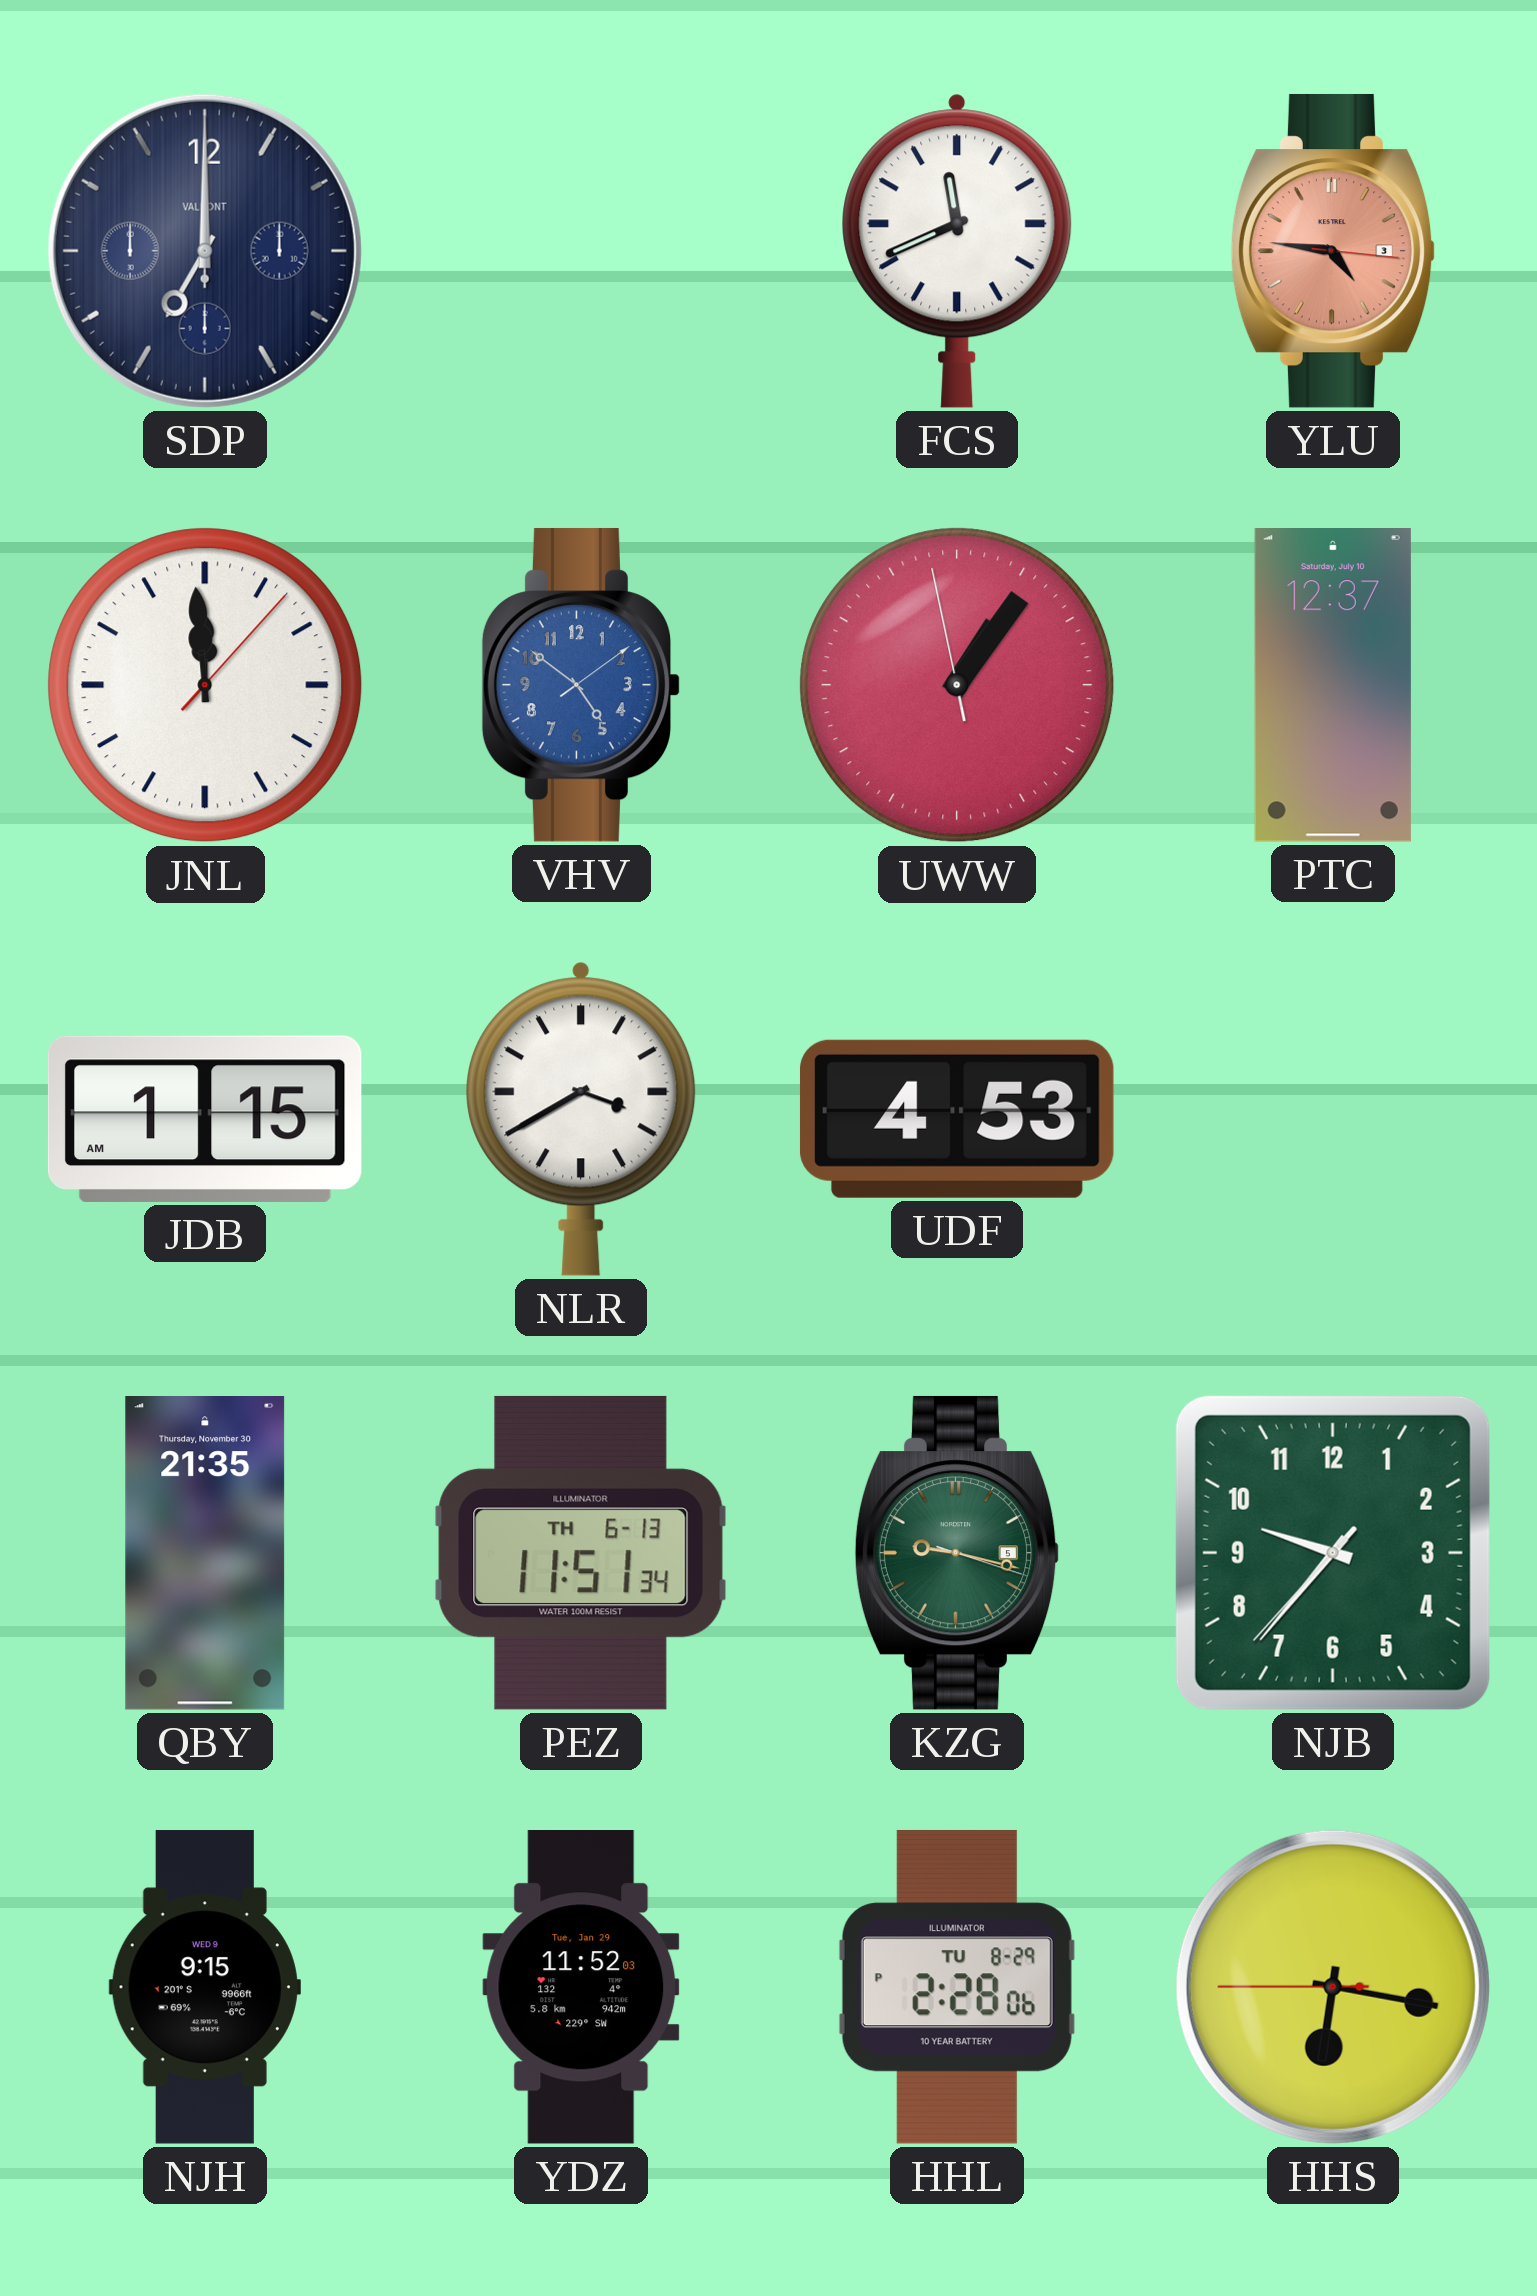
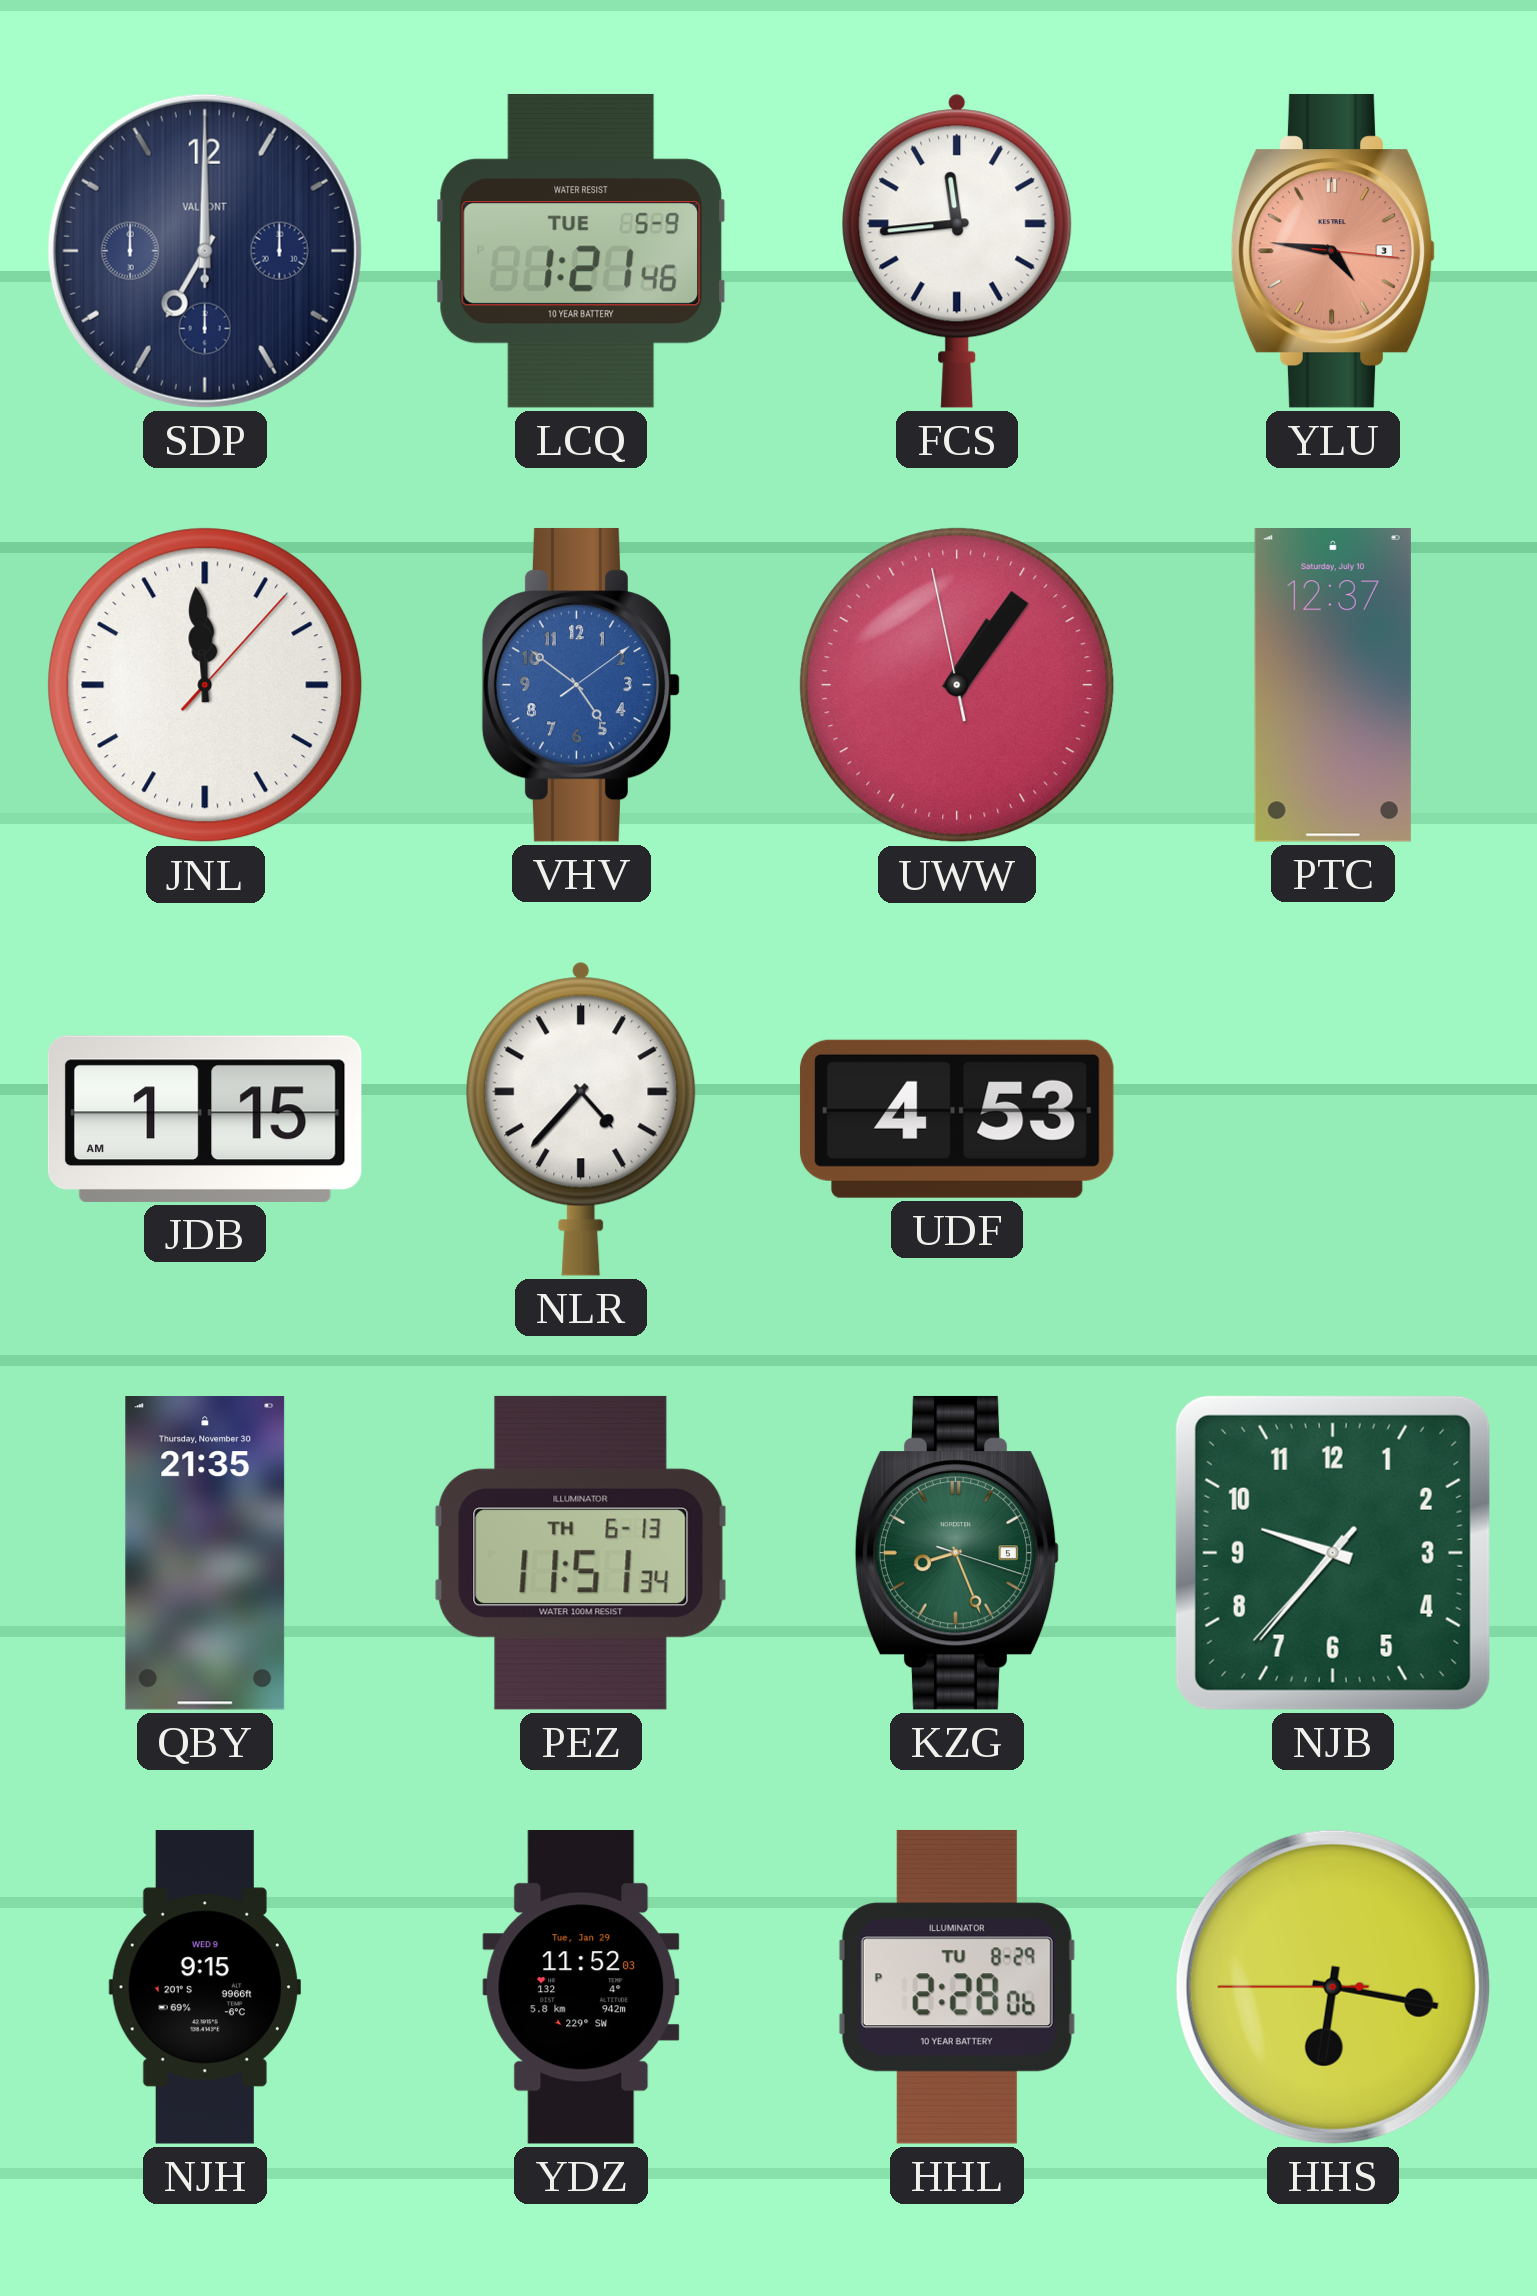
LCQ: none -> 1:21
FCS: 11:41 -> 11:44
NLR: 3:40 -> 4:37
KZG: 9:17 -> 8:26
